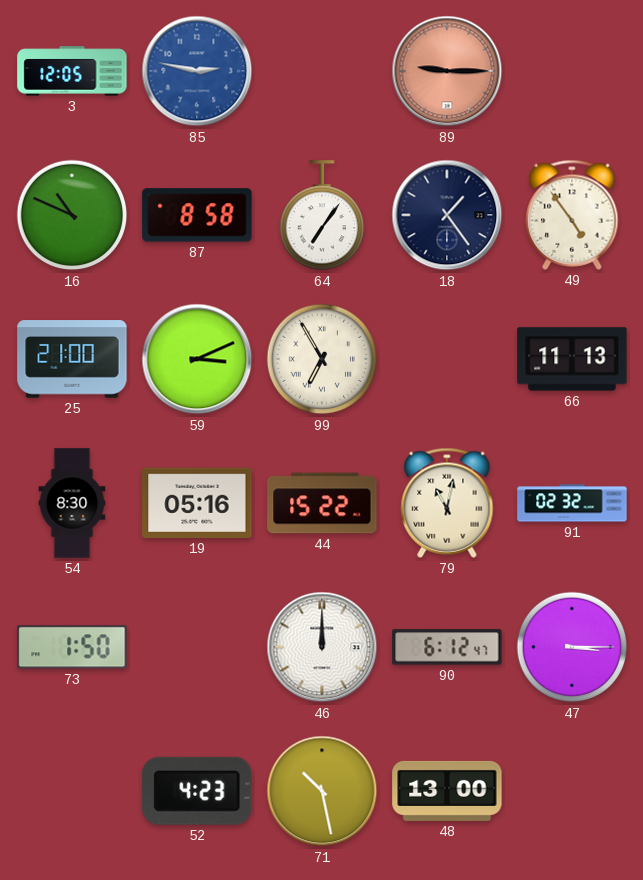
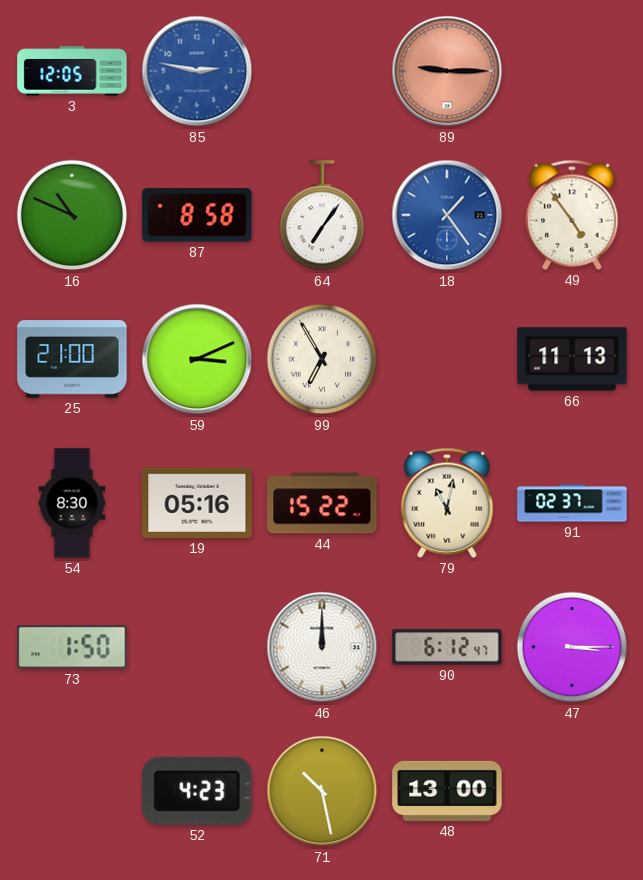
18 dial: navy -> blue
91: 02:32 -> 02:37
